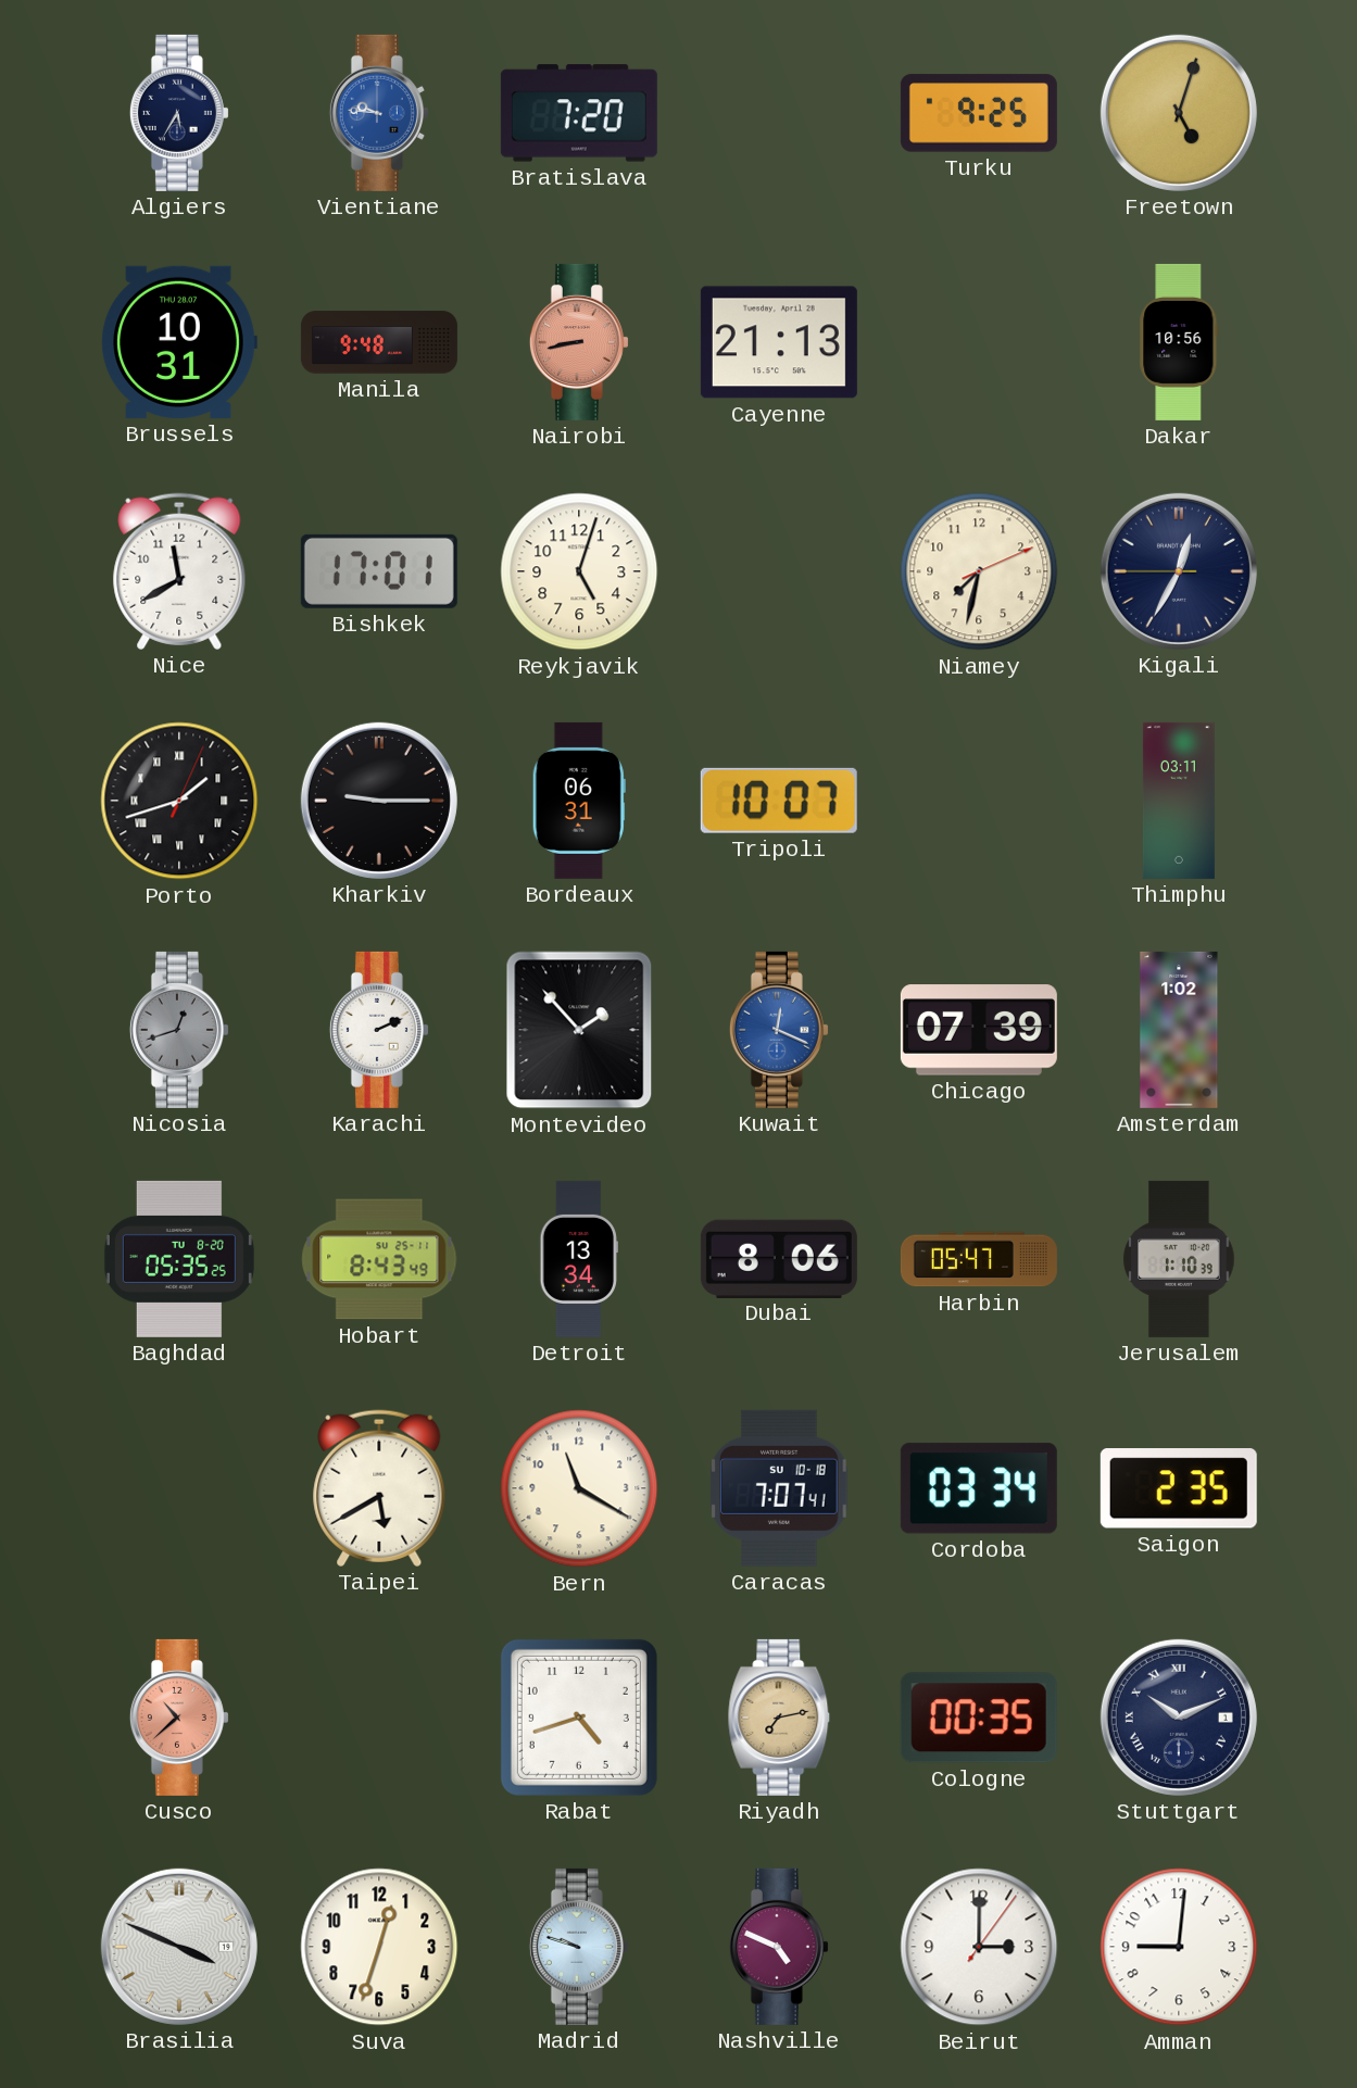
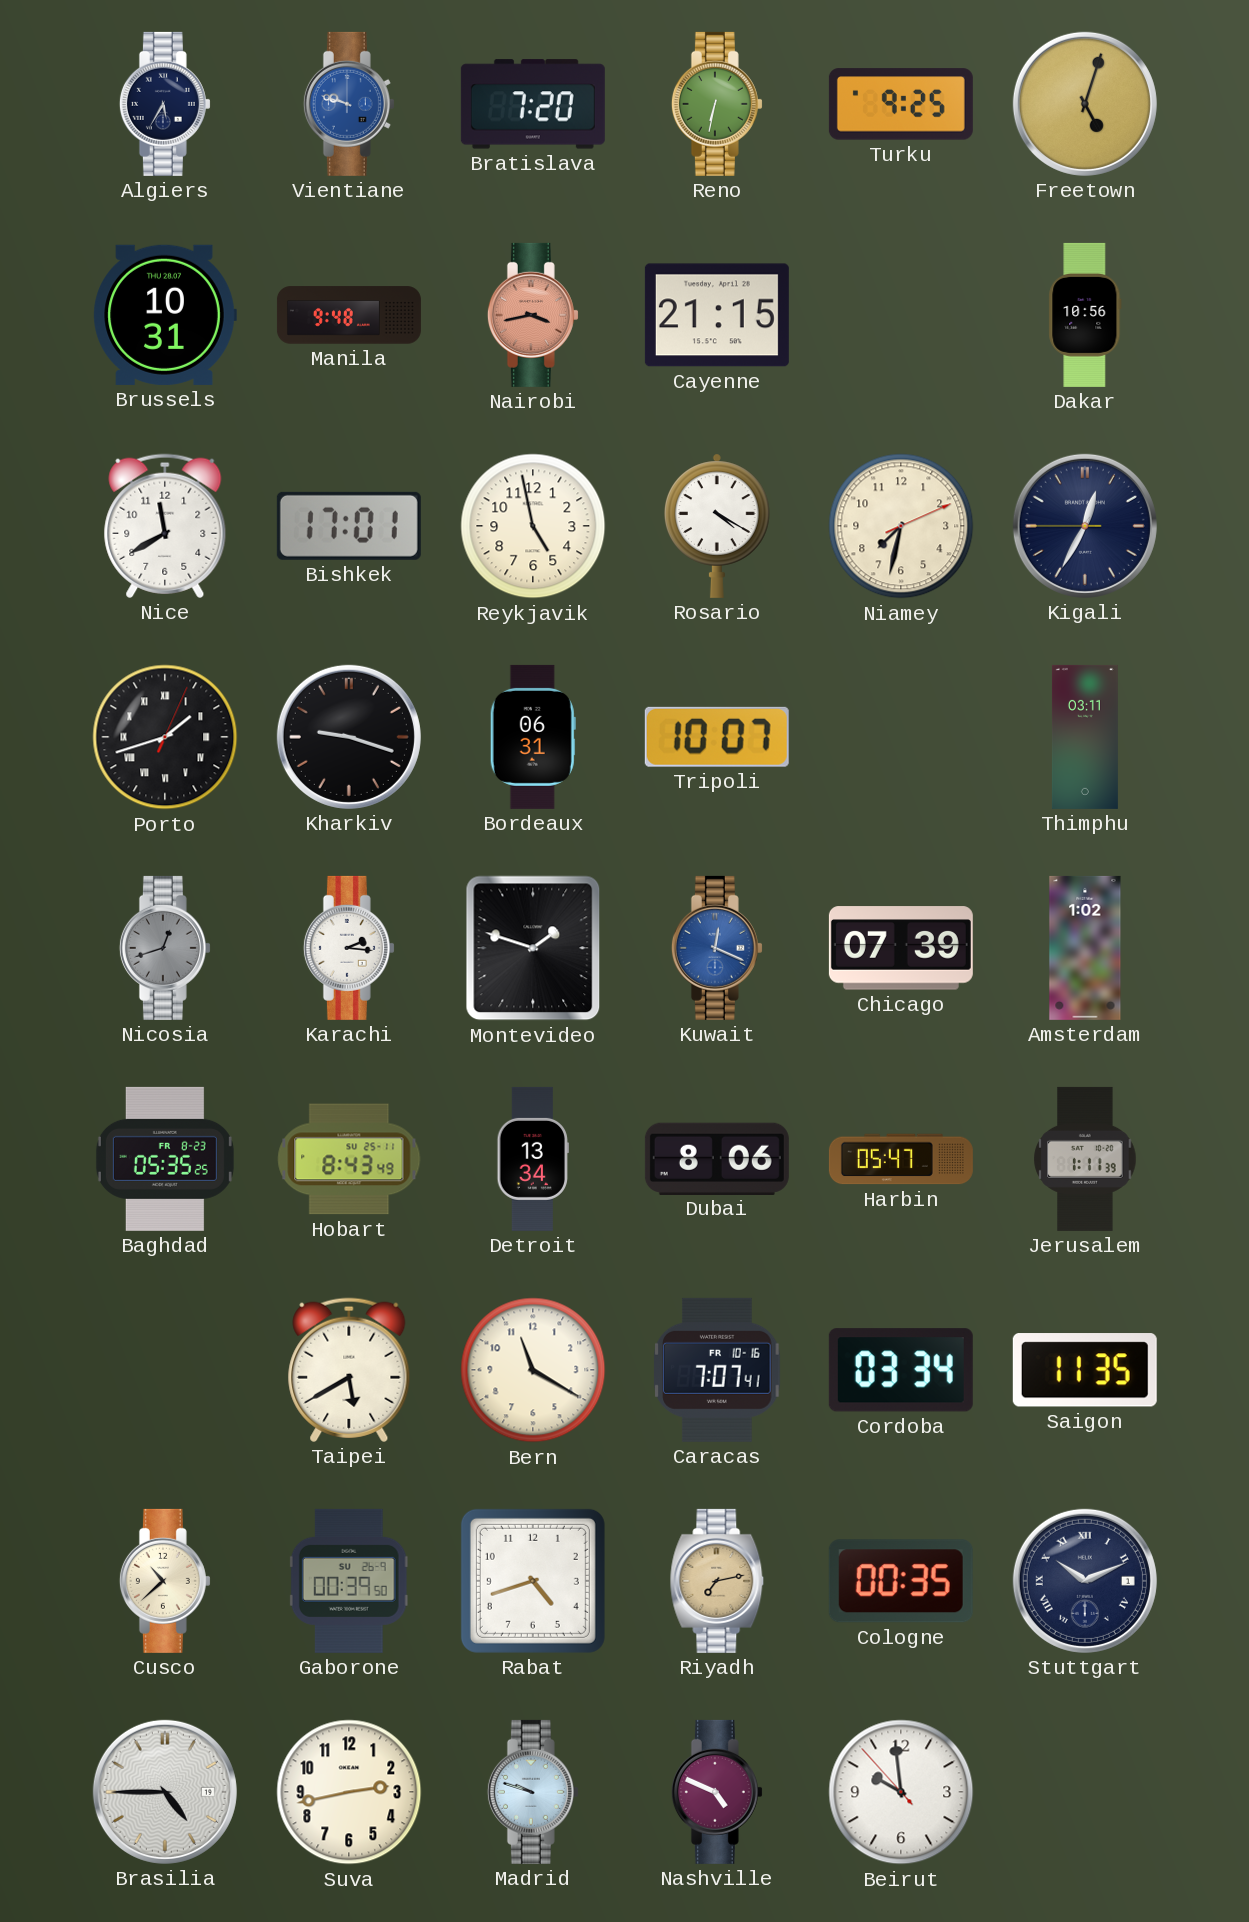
Vientiane: 9:46 -> 9:48
Reno: none -> 6:32
Nairobi: 8:43 -> 3:43
Cayenne: 21:13 -> 21:15
Reykjavik: 5:03 -> 4:58
Rosario: none -> 4:20
Kharkiv: 9:15 -> 9:18
Karachi: 2:11 -> 2:16
Montevideo: 1:53 -> 1:48
Baghdad date: TU 8-20 -> FR 8-23
Jerusalem: 1:10 -> 1:11
Caracas date: SU 10-18 -> FR 10-16
Saigon: 2:35 -> 11:35
Cusco dial: salmon -> cream
Gaborone: none -> 00:39
Brasilia: 3:49 -> 4:45
Suva: 12:33 -> 2:43
Beirut: 3:00 -> 9:58
Amman: 9:01 -> none
